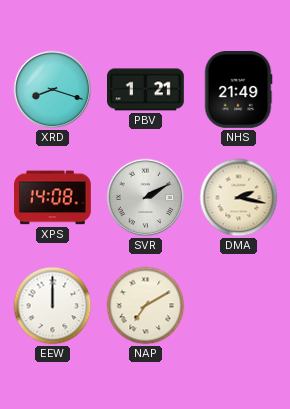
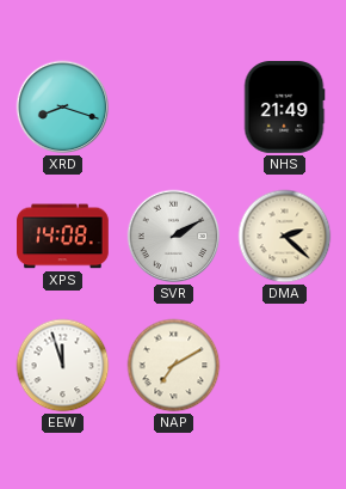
PBV: 1:21 -> none
DMA: 2:17 -> 2:22
EEW: 12:00 -> 11:57
